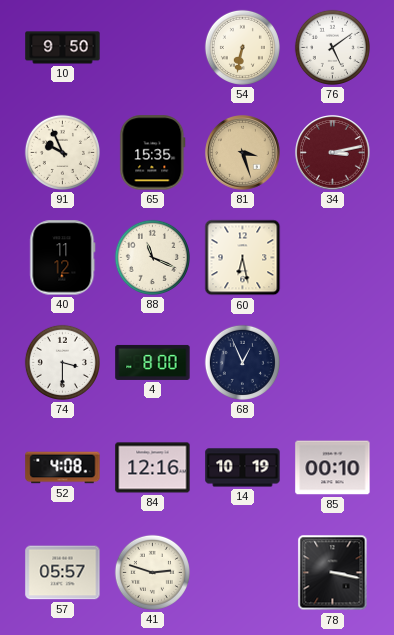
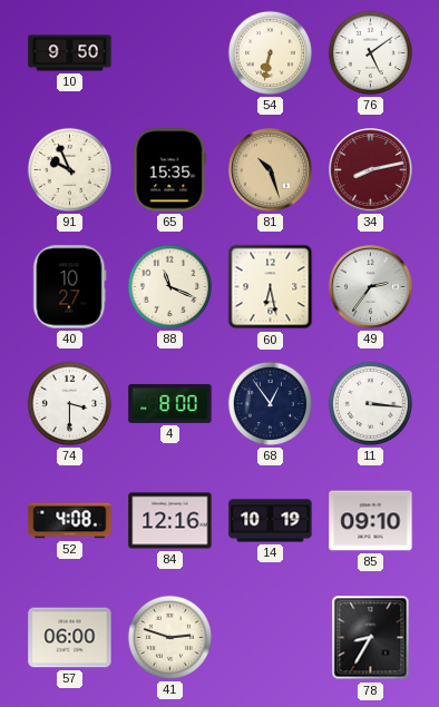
81: 3:27 -> 10:27
34: 3:13 -> 8:13
40: 11:12 -> 10:27
49: none -> 2:36
68: 12:56 -> 12:54
11: none -> 3:16
85: 00:10 -> 09:10
57: 05:57 -> 06:00
78: 3:17 -> 8:35
